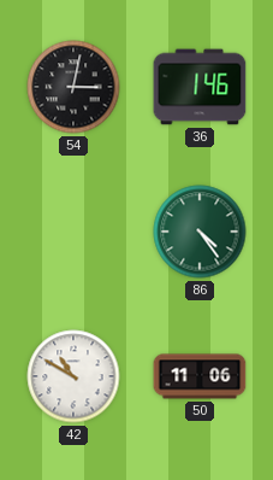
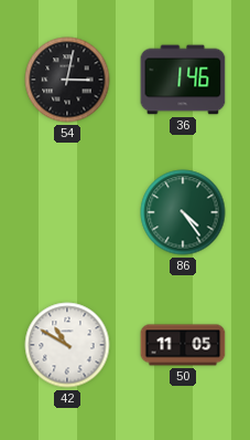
50: 11:06 -> 11:05
